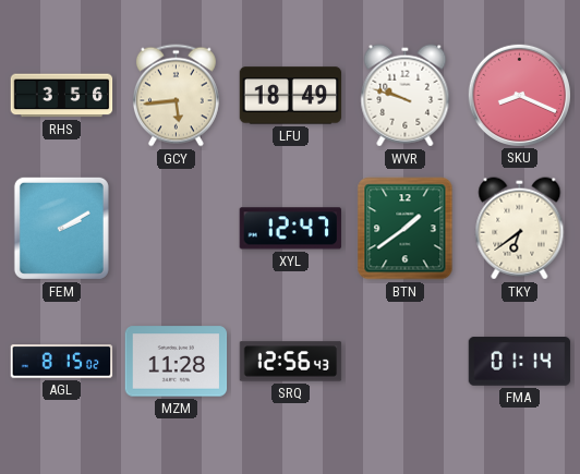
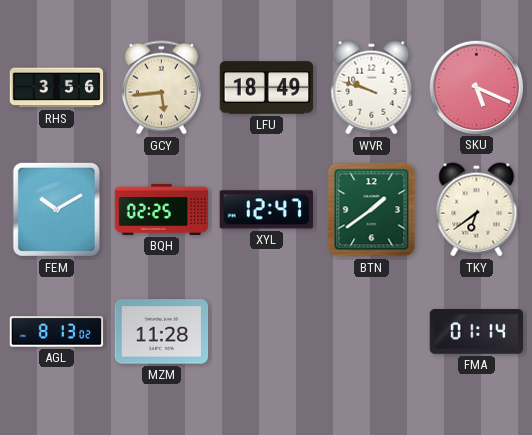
SKU: 8:19 -> 5:19
FEM: 2:10 -> 10:10
BQH: none -> 02:25
AGL: 8:15 -> 8:13
SRQ: 12:56 -> none
